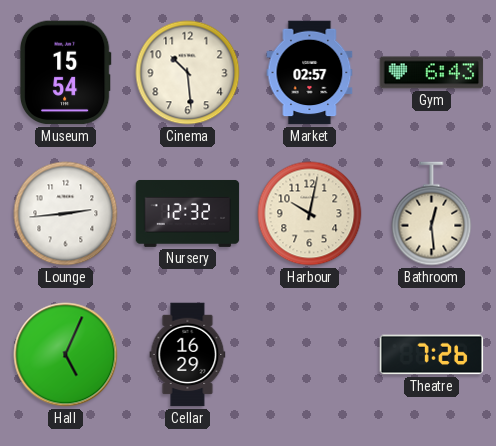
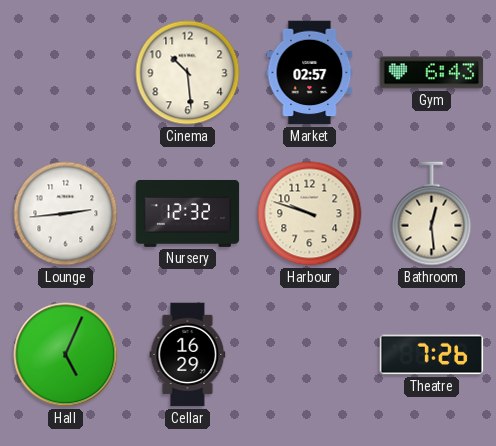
Museum: 15:54 -> none
Harbour: 10:02 -> 9:48
